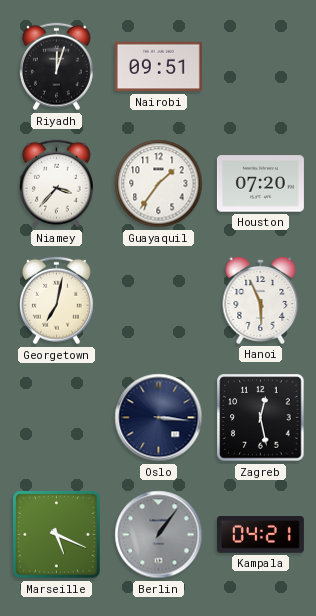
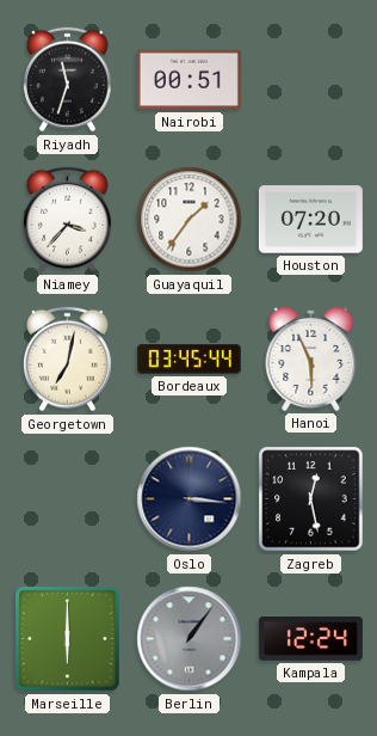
Riyadh: 12:03 -> 11:33
Nairobi: 09:51 -> 00:51
Bordeaux: none -> 03:45
Marseille: 5:19 -> 6:00
Kampala: 04:21 -> 12:24
